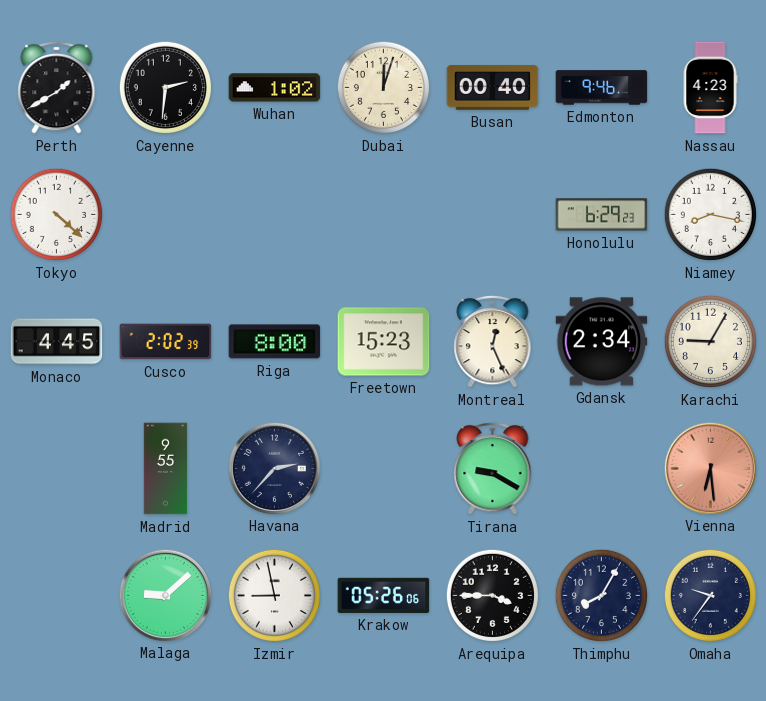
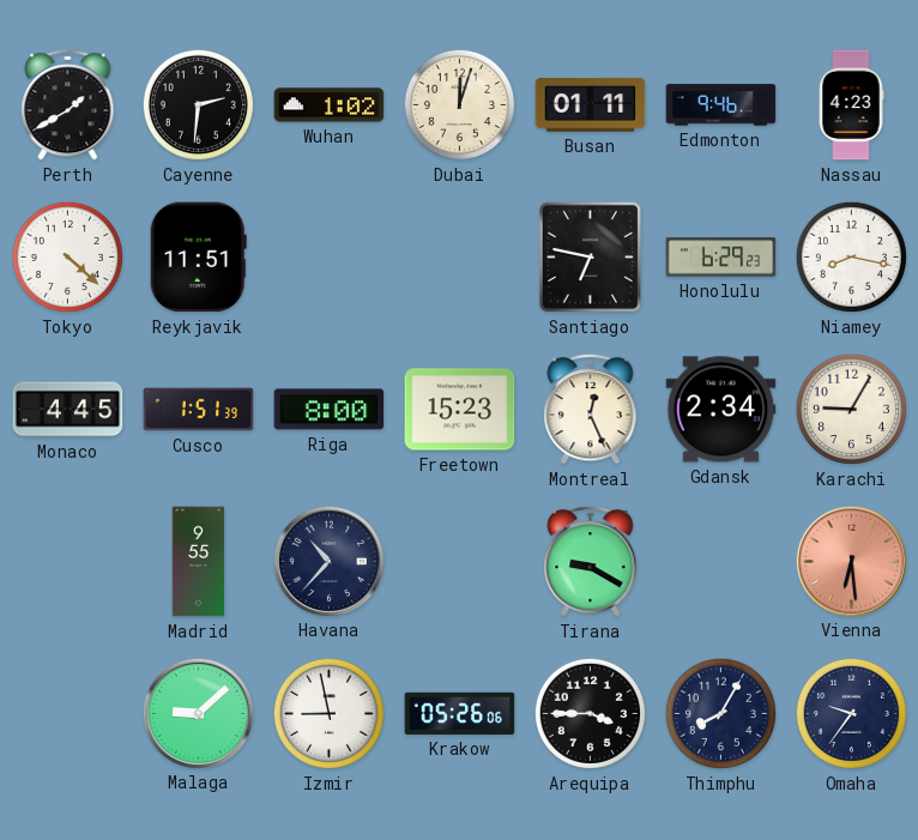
Busan: 00:40 -> 01:11
Reykjavik: none -> 11:51
Santiago: none -> 6:47
Cusco: 2:02 -> 1:51
Havana: 2:37 -> 10:37
